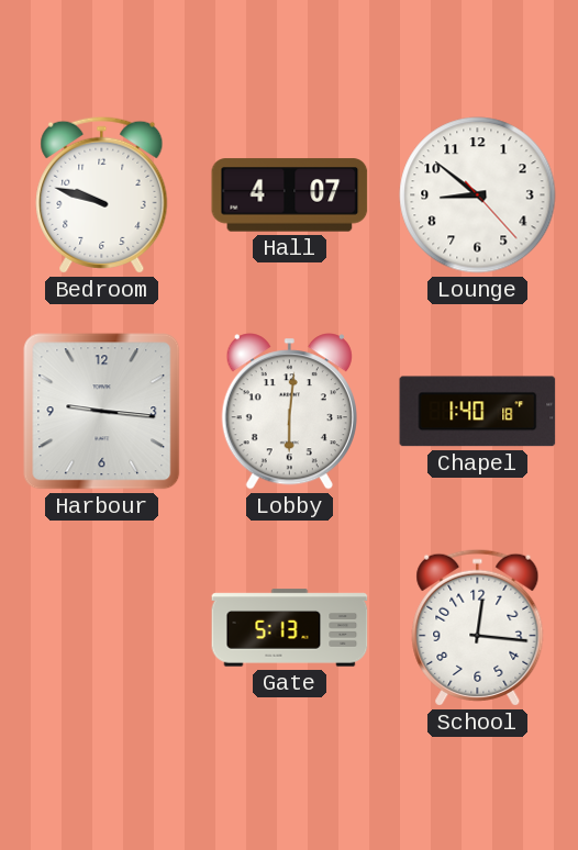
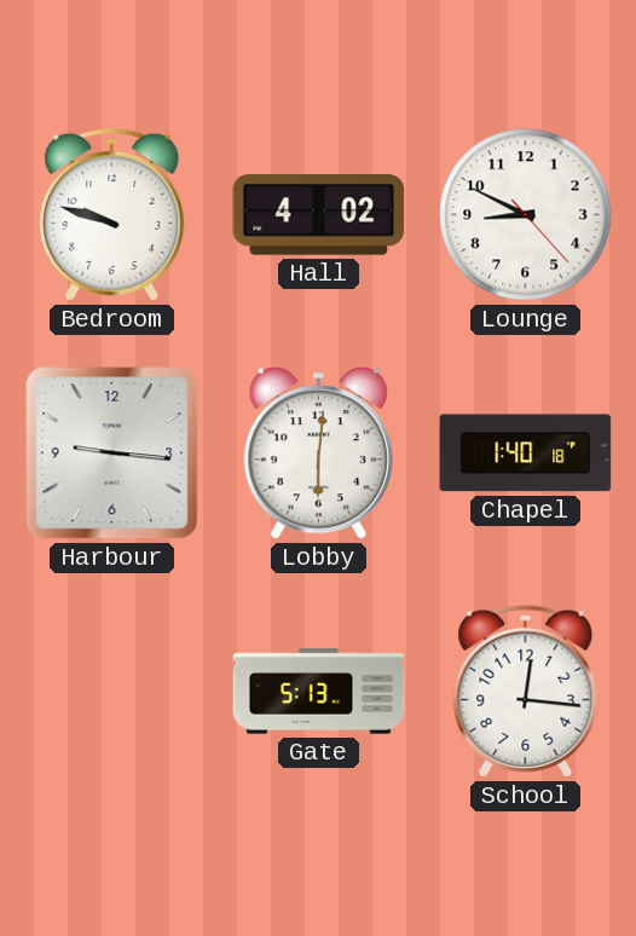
Hall: 4:07 -> 4:02
Lounge: 8:51 -> 8:49
